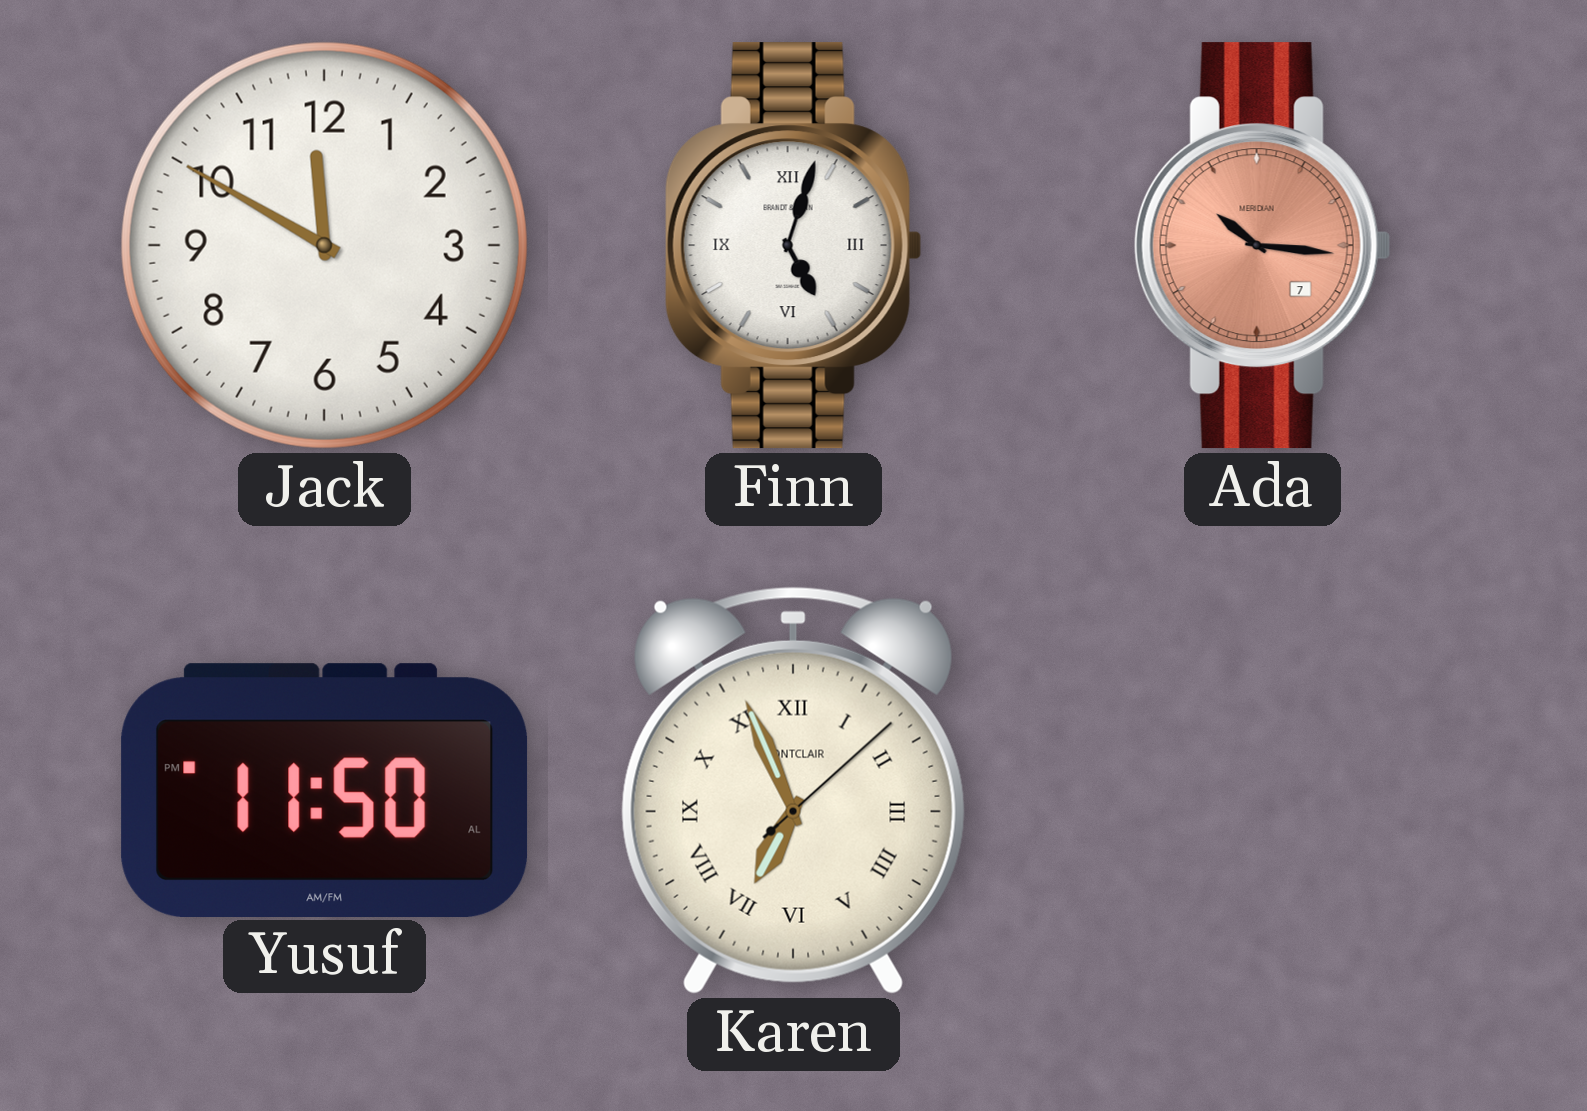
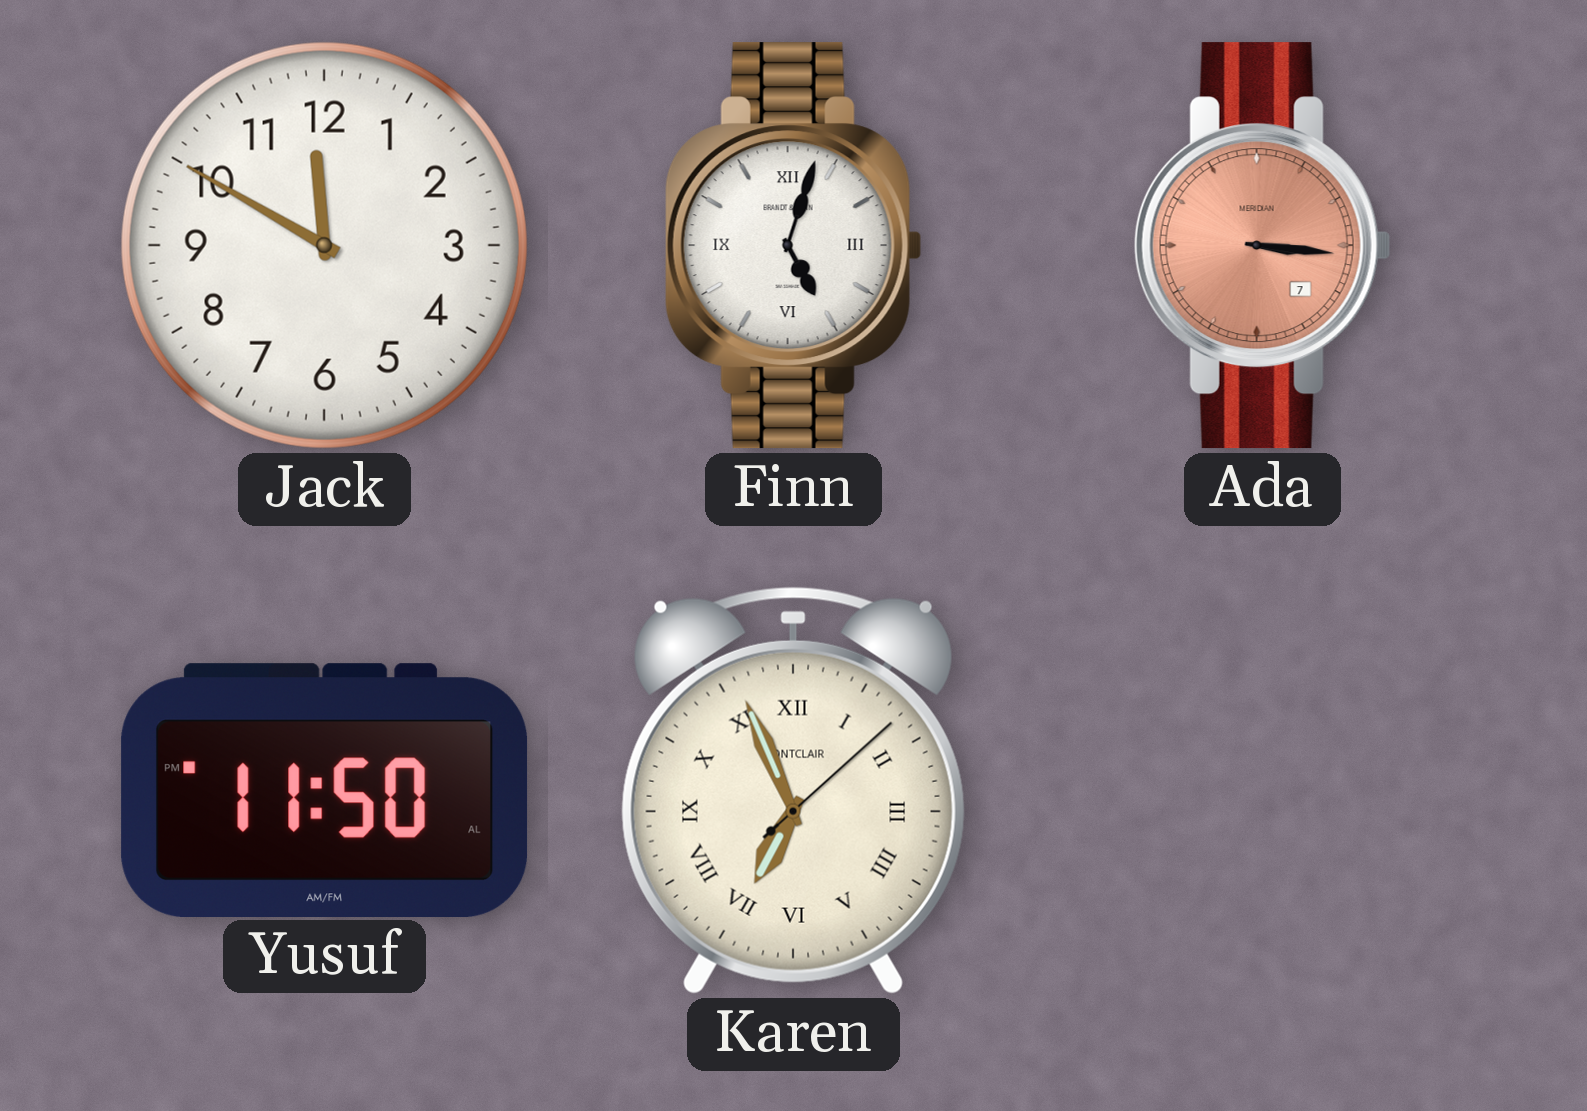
Ada: 10:16 -> 3:16
